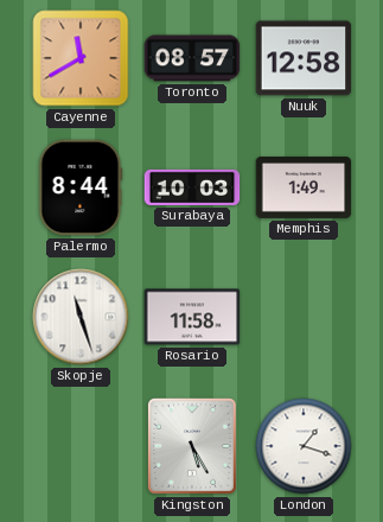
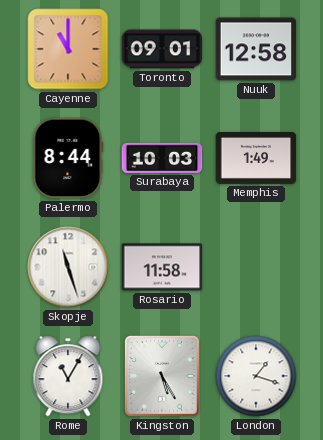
Cayenne: 11:40 -> 11:00
Toronto: 08:57 -> 09:01
Rome: none -> 11:05
